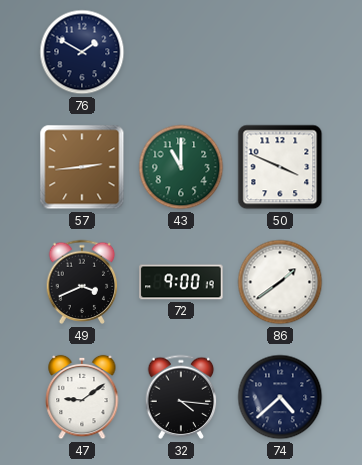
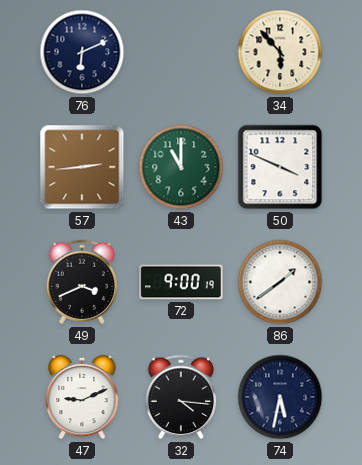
76: 1:50 -> 6:11
34: none -> 5:53
47: 9:09 -> 9:11
74: 4:38 -> 5:32
